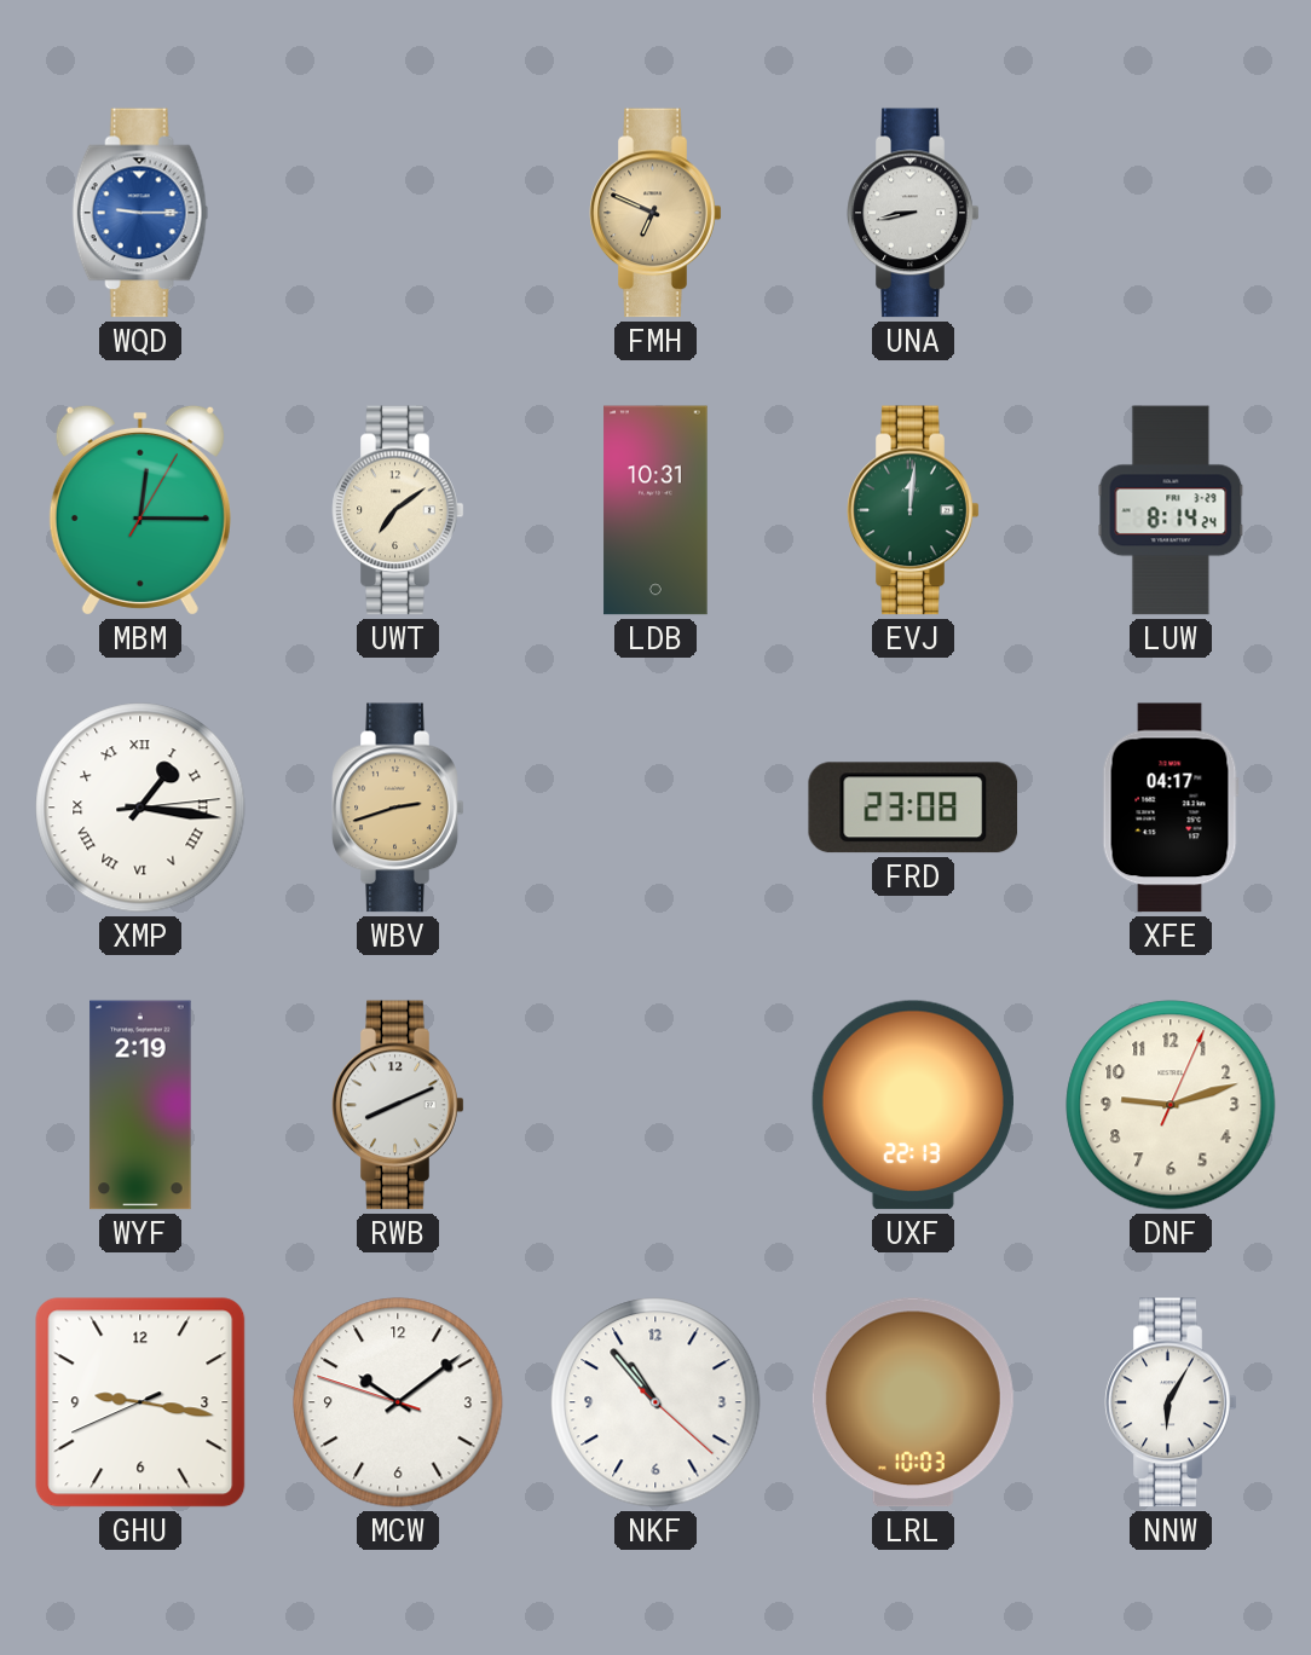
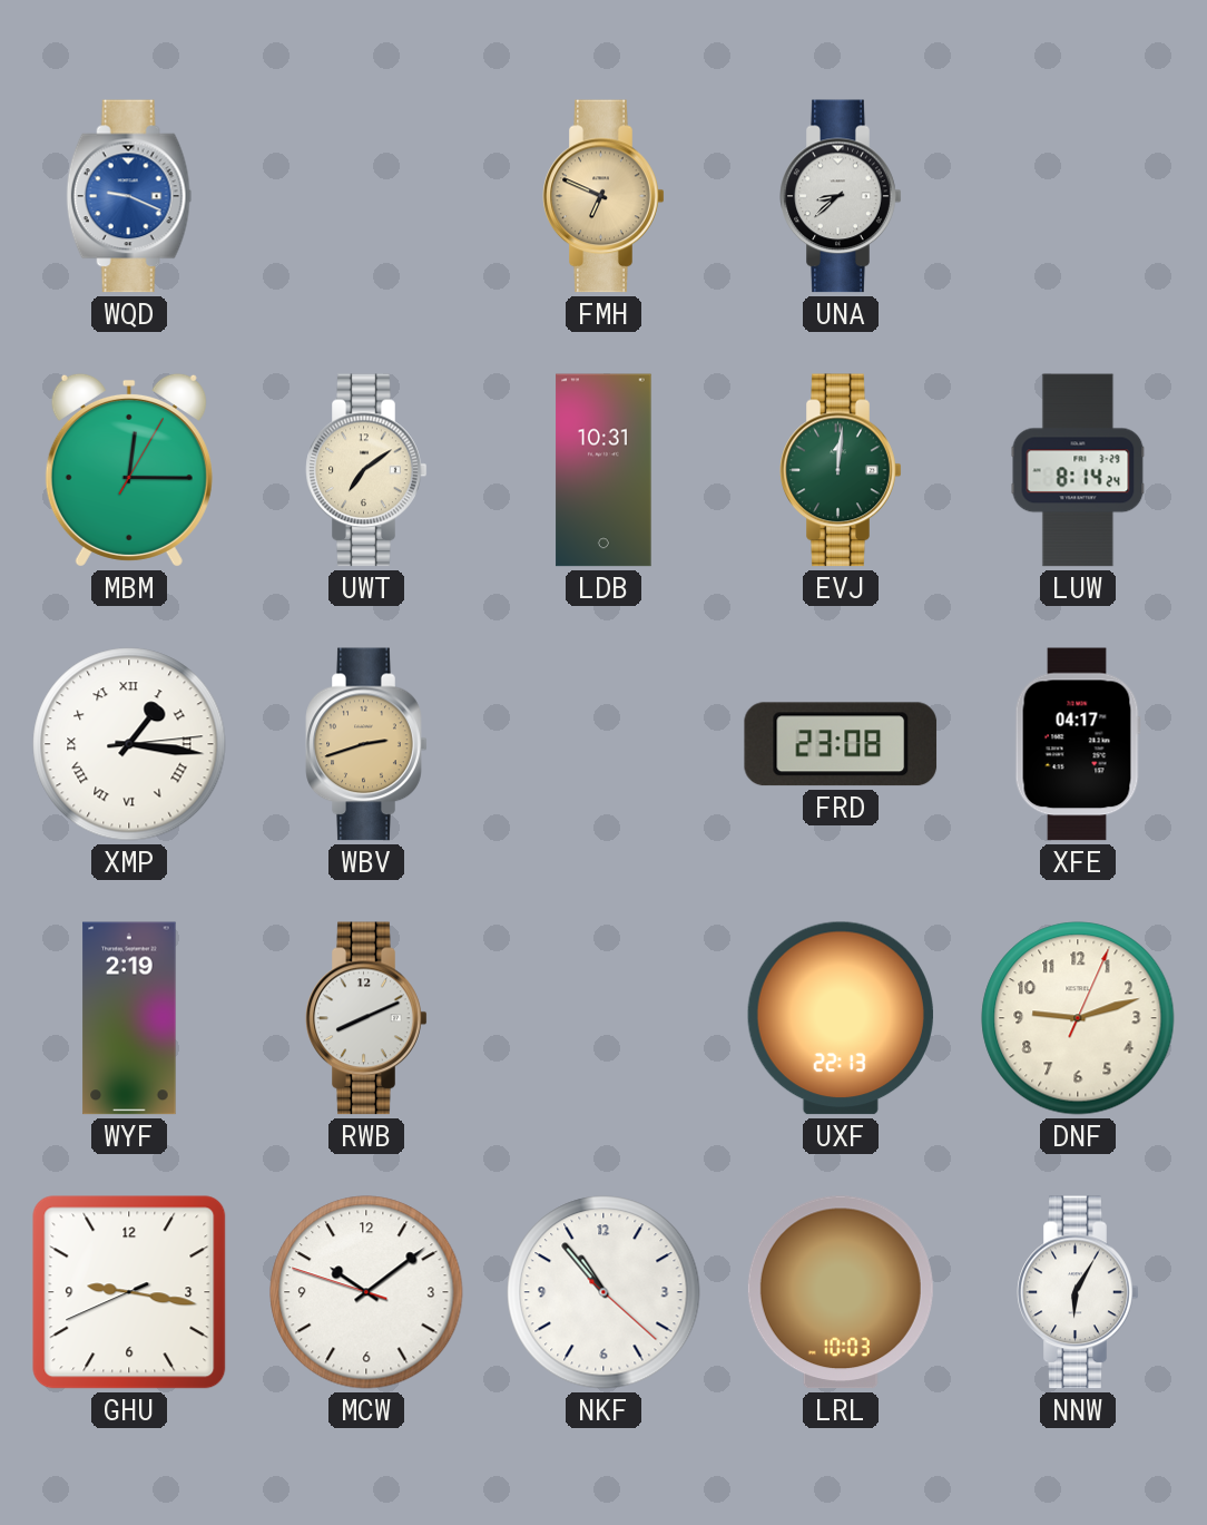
WQD: 9:15 -> 9:19
UNA: 8:43 -> 8:38
